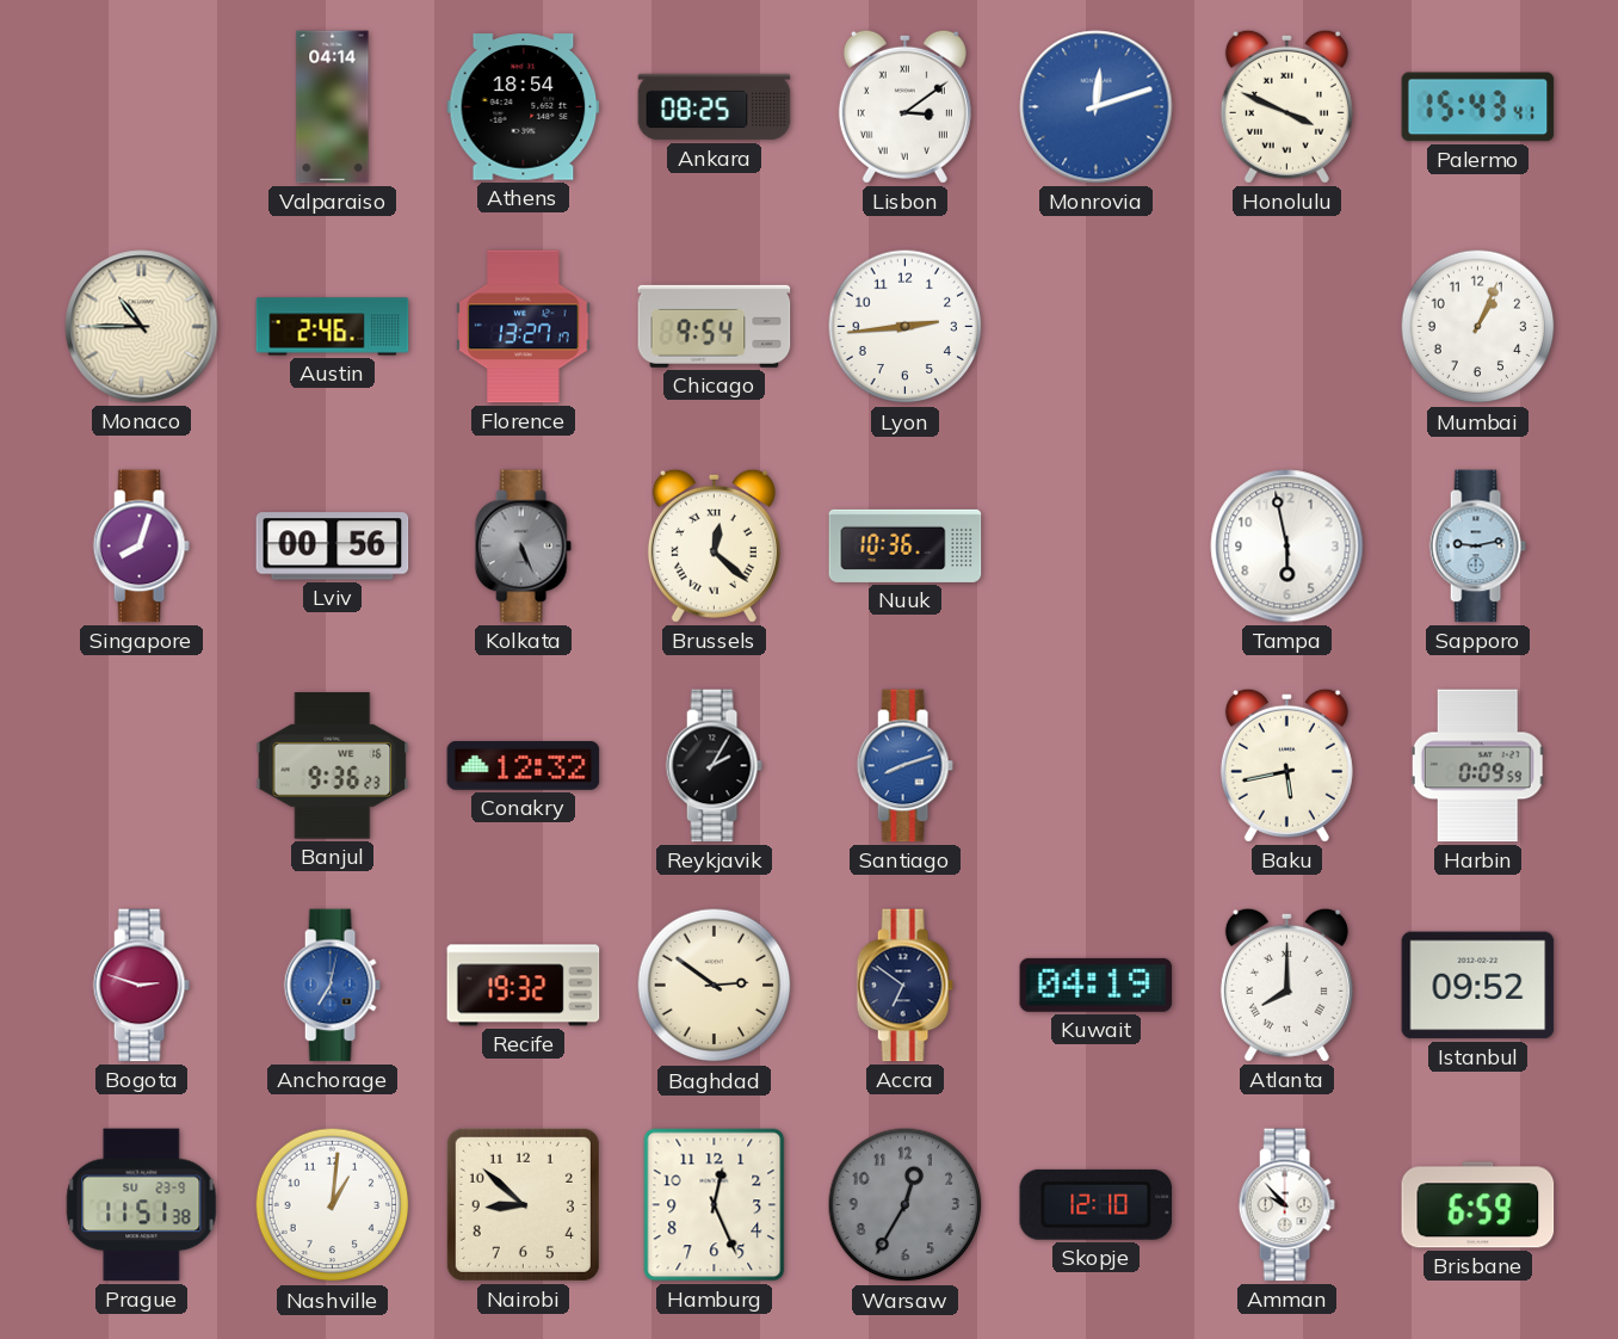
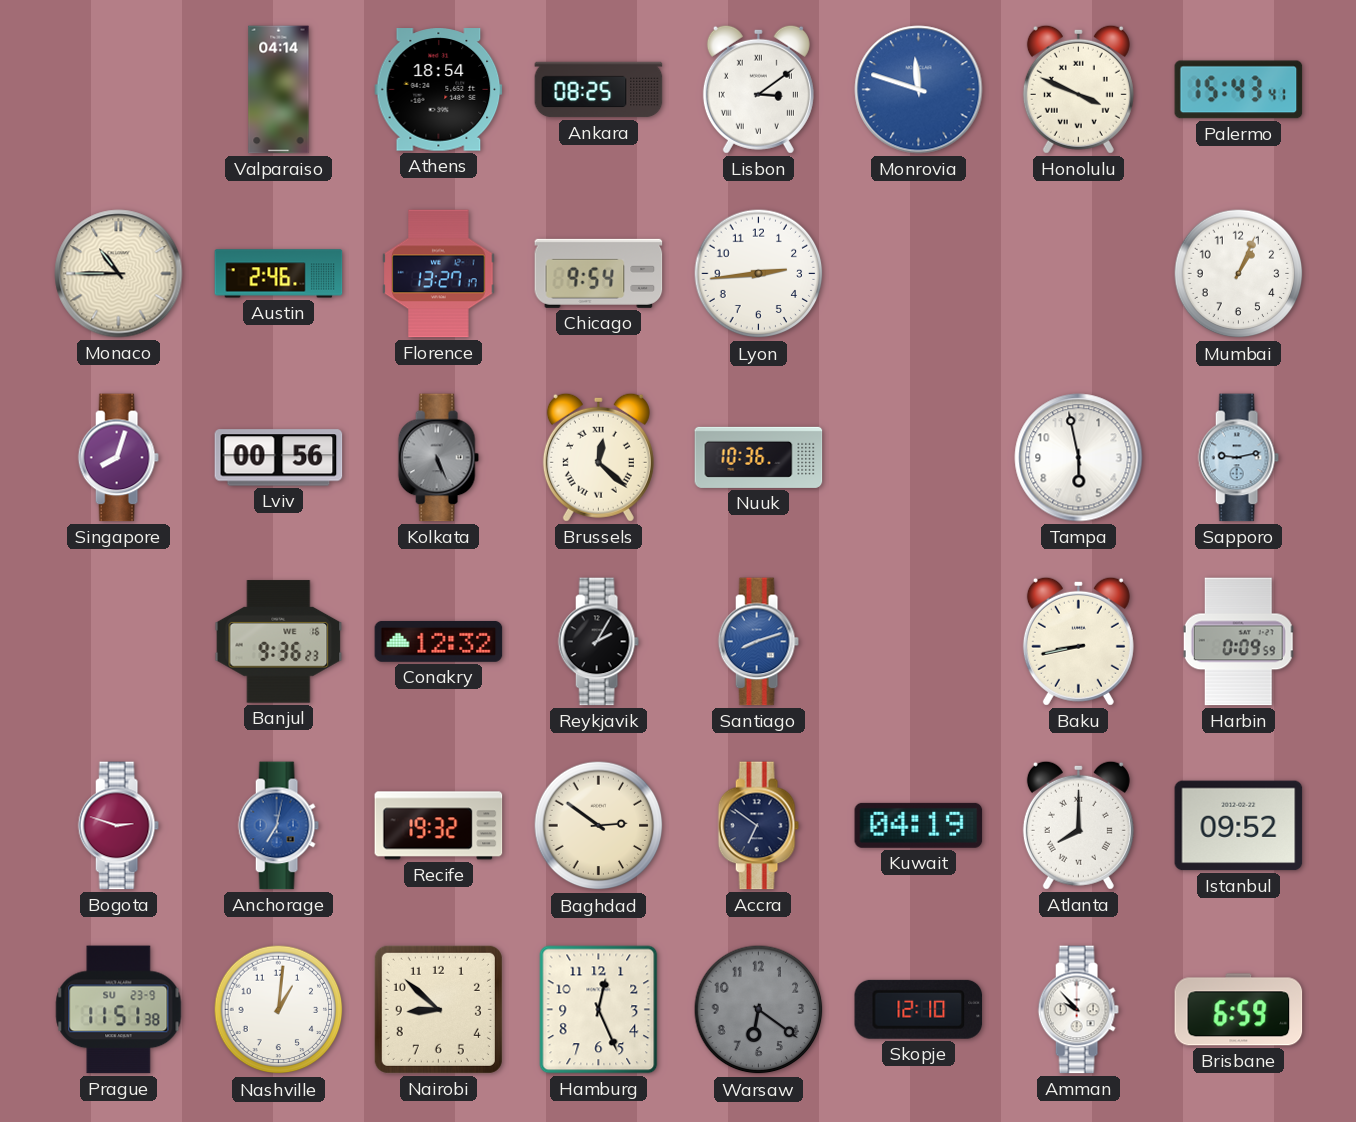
Monrovia: 12:12 -> 11:48
Baku: 5:43 -> 8:43
Warsaw: 12:35 -> 6:21
